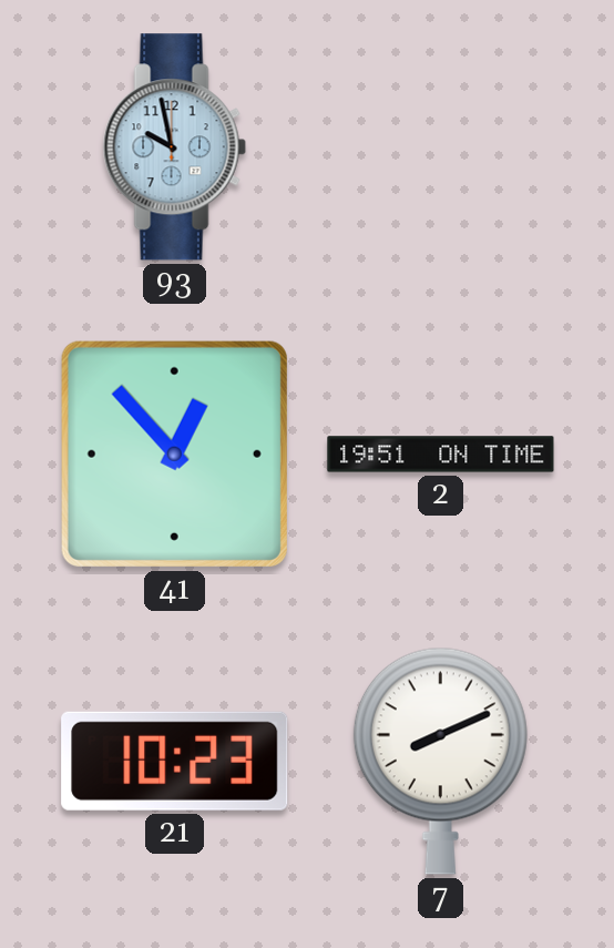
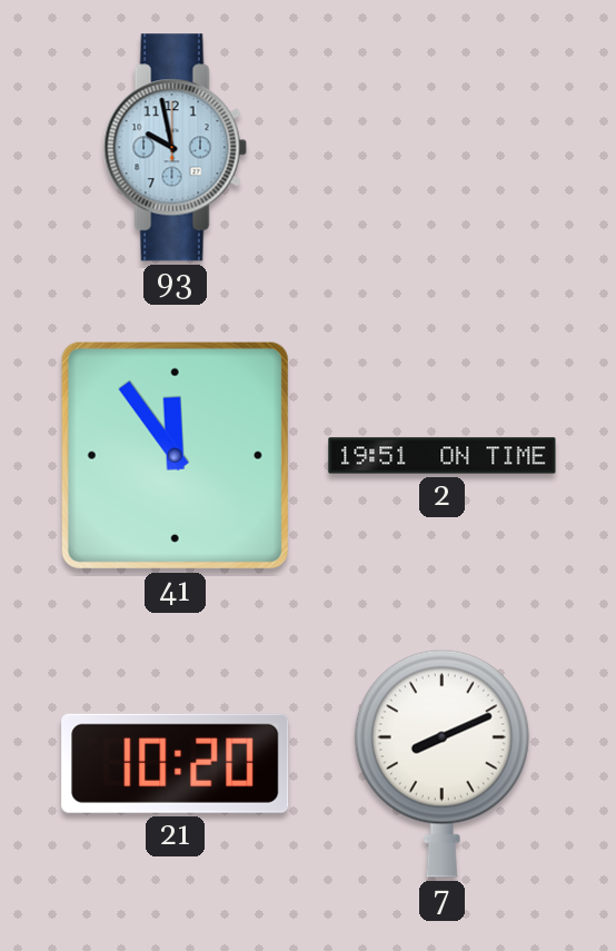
41: 12:53 -> 11:54
21: 10:23 -> 10:20
